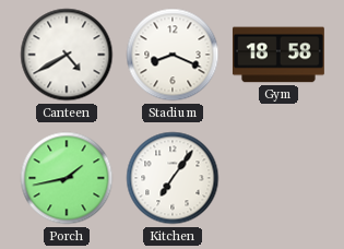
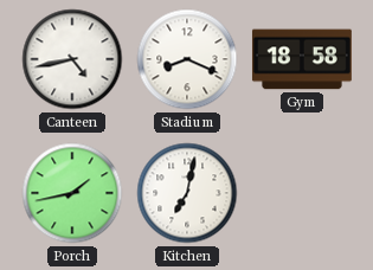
Canteen: 4:40 -> 4:43
Kitchen: 7:06 -> 7:02
